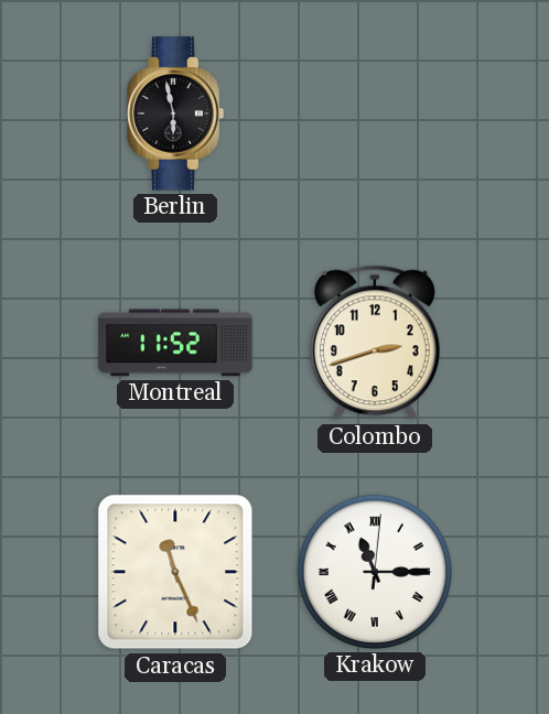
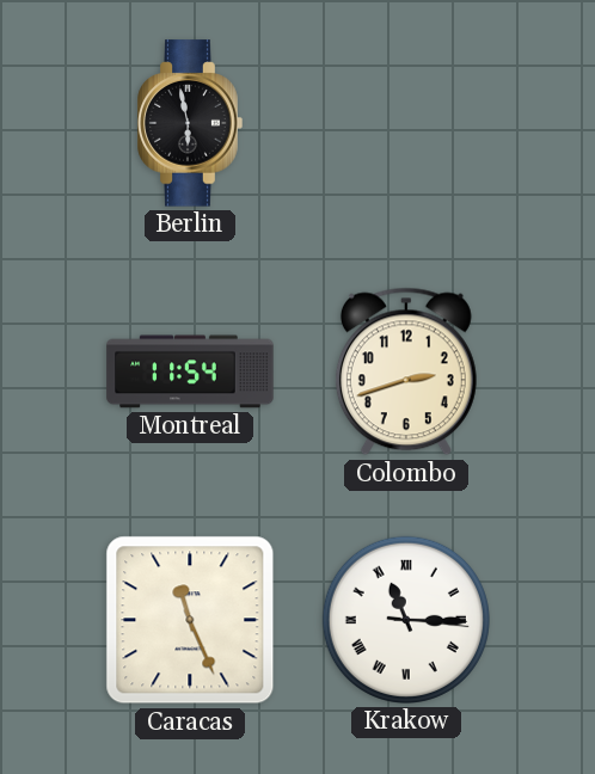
Montreal: 11:52 -> 11:54
Krakow: 11:15:01 -> 11:15:16
